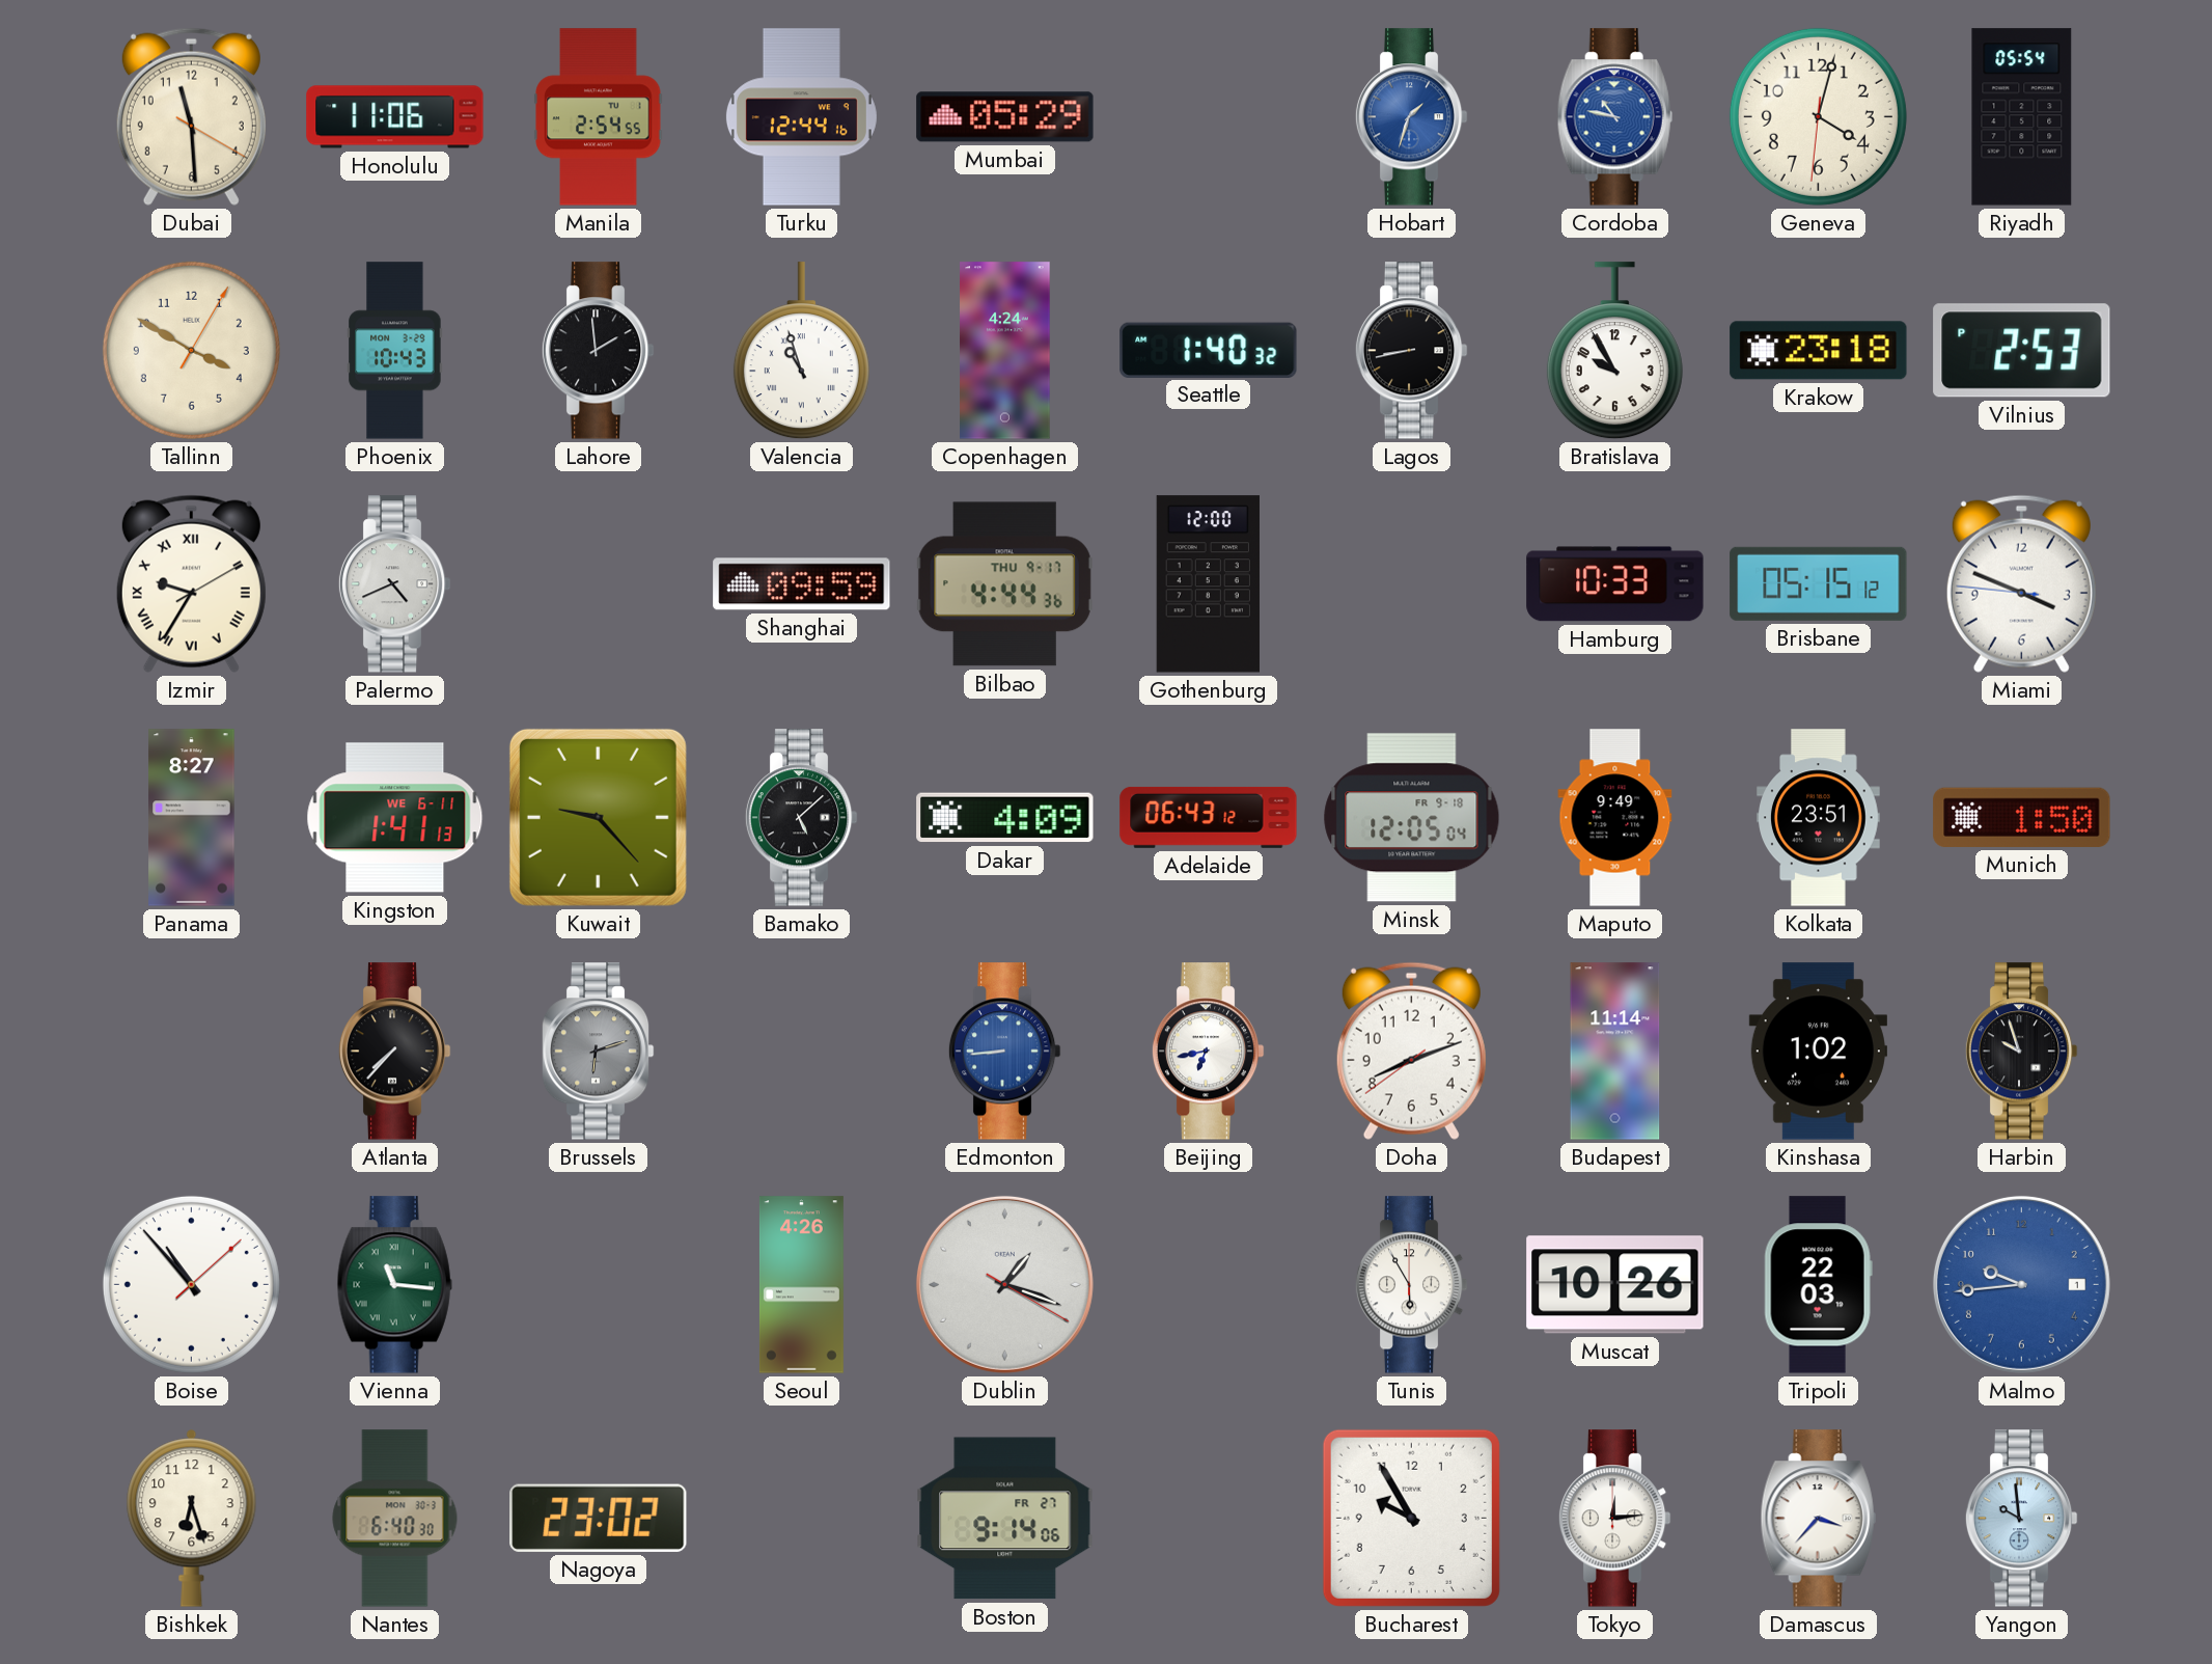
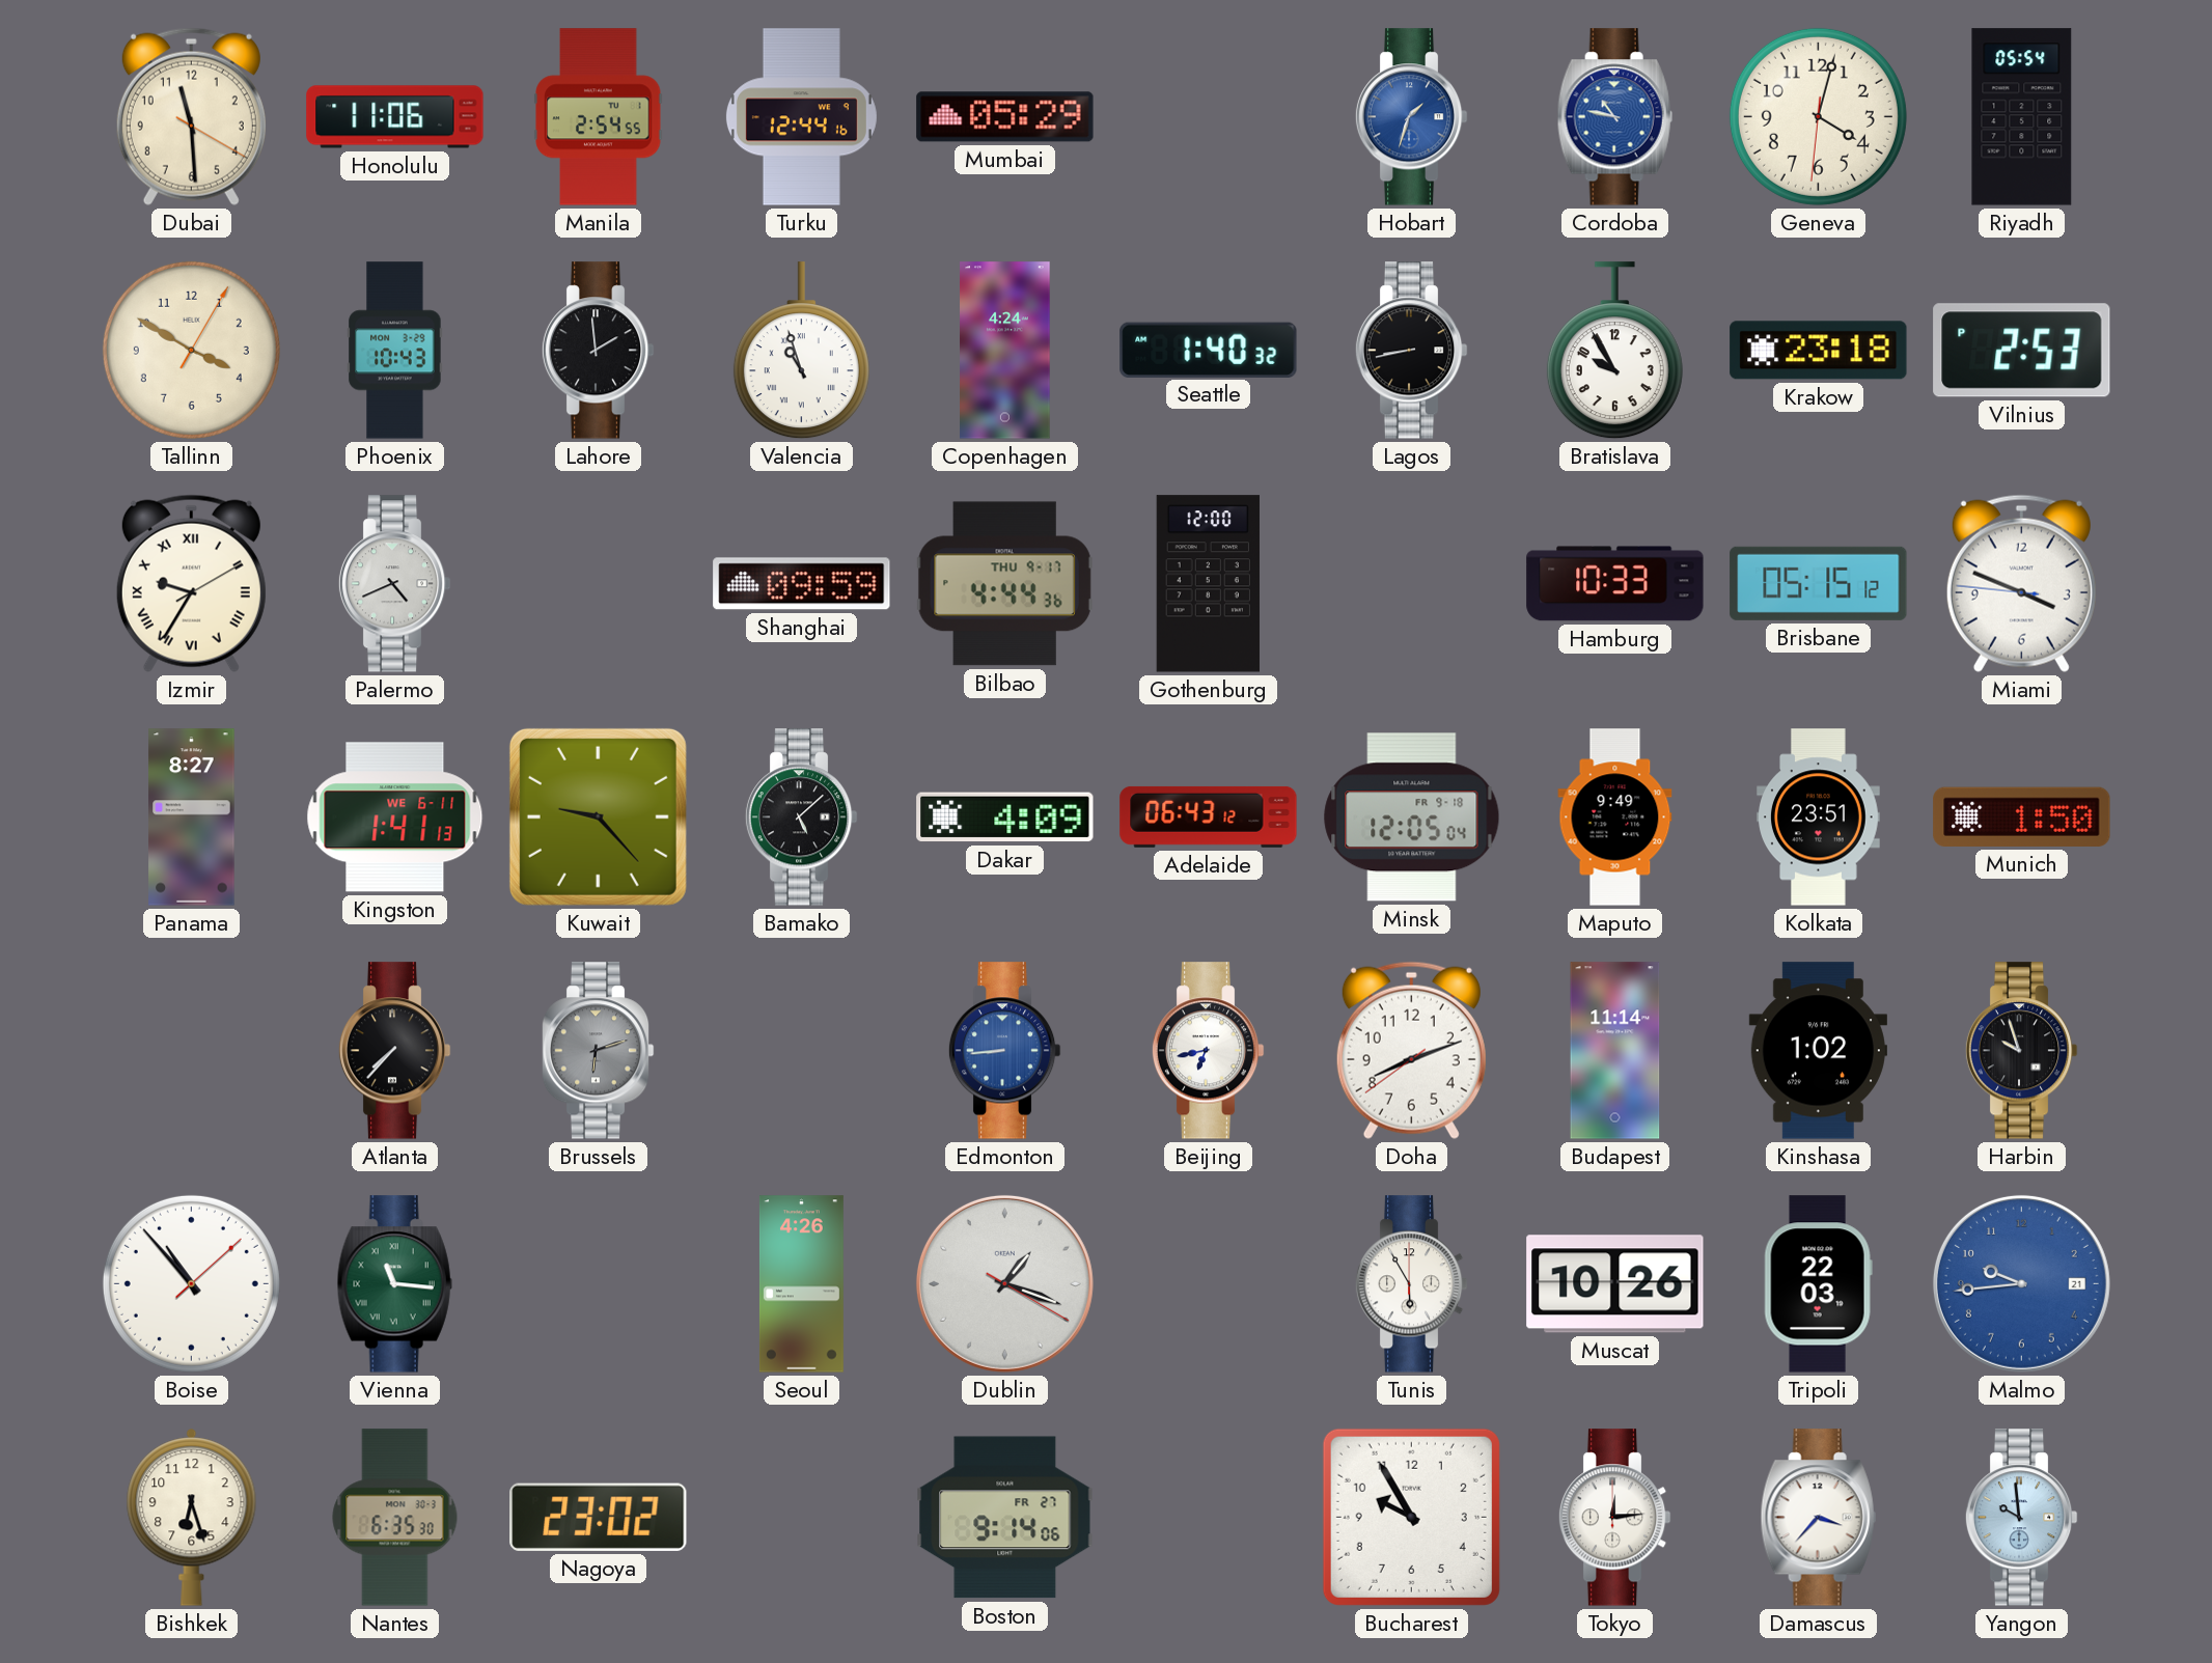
Malmo date: 1 -> 21
Nantes: 6:40 -> 6:35
